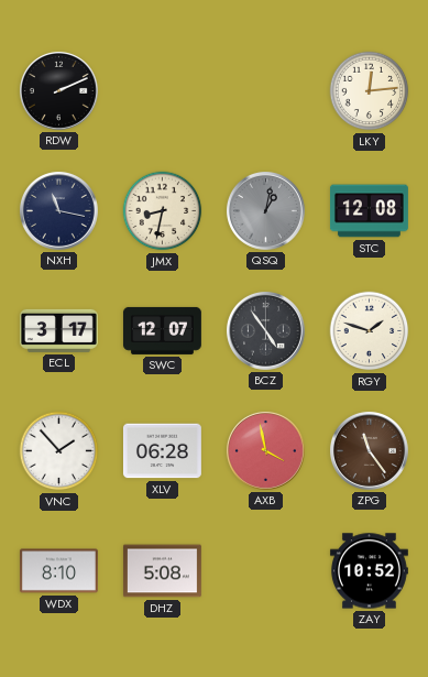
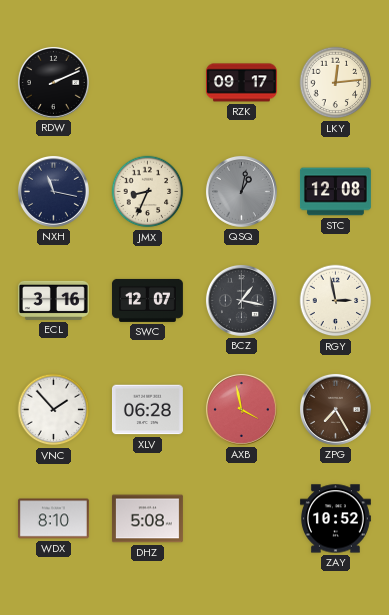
RZK: none -> 09:17
JMX: 8:32 -> 8:34
ECL: 3:17 -> 3:16
BCZ: 4:54 -> 1:17
RGY: 1:48 -> 2:58
ZPG: 11:24 -> 7:25
